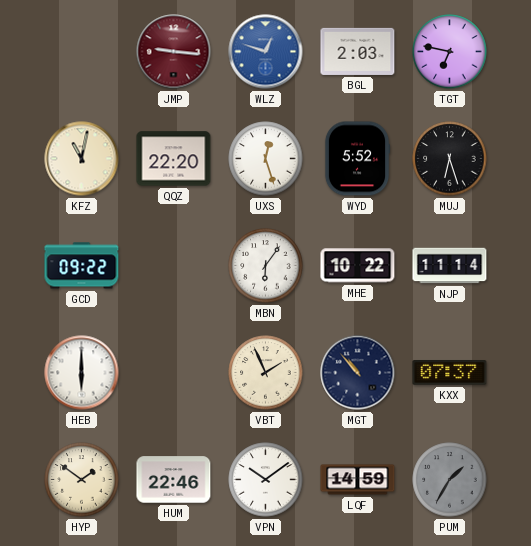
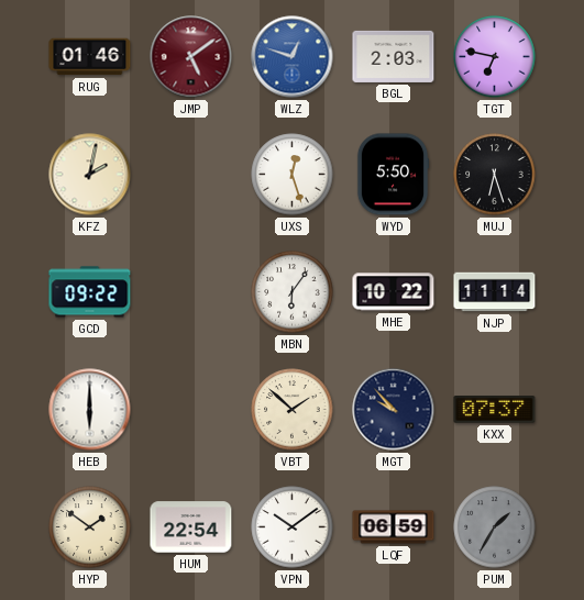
RUG: none -> 01:46
JMP: 9:16 -> 5:09
KFZ: 11:02 -> 2:02
QQZ: 22:20 -> none
WYD: 5:52 -> 5:50
VBT: 1:56 -> 1:52
MGT: 10:53 -> 9:53
HUM: 22:46 -> 22:54
LQF: 14:59 -> 06:59
